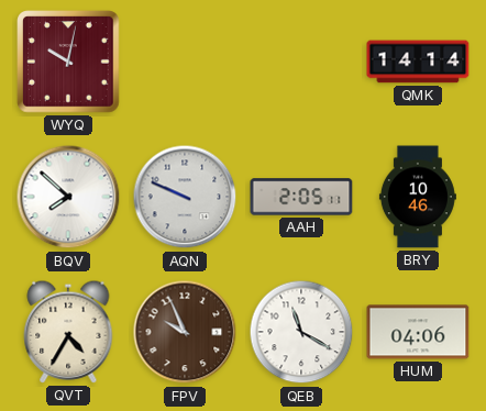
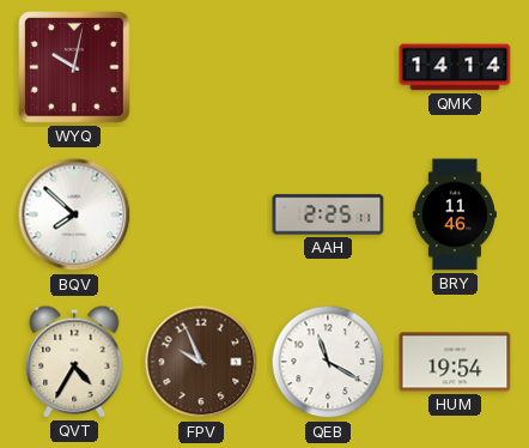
AQN: 9:49 -> none
AAH: 2:05 -> 2:25
BRY: 10:46 -> 11:46
HUM: 04:06 -> 19:54
